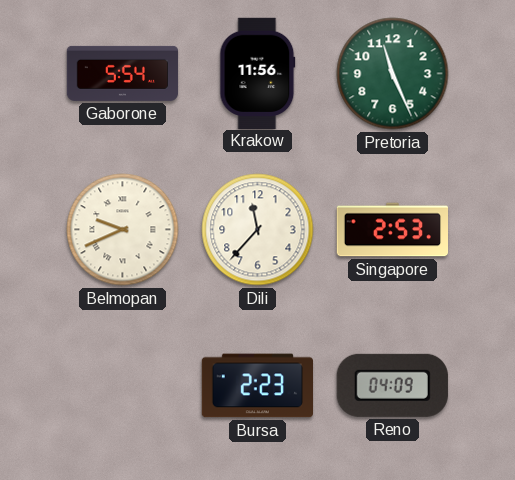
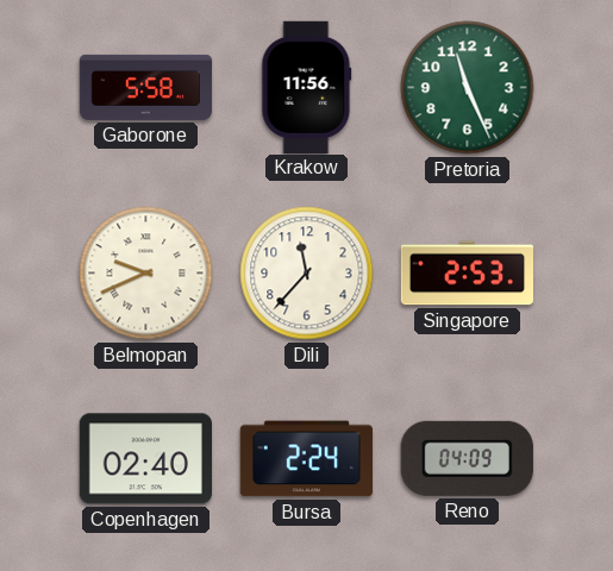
Gaborone: 5:54 -> 5:58
Copenhagen: none -> 02:40
Bursa: 2:23 -> 2:24
